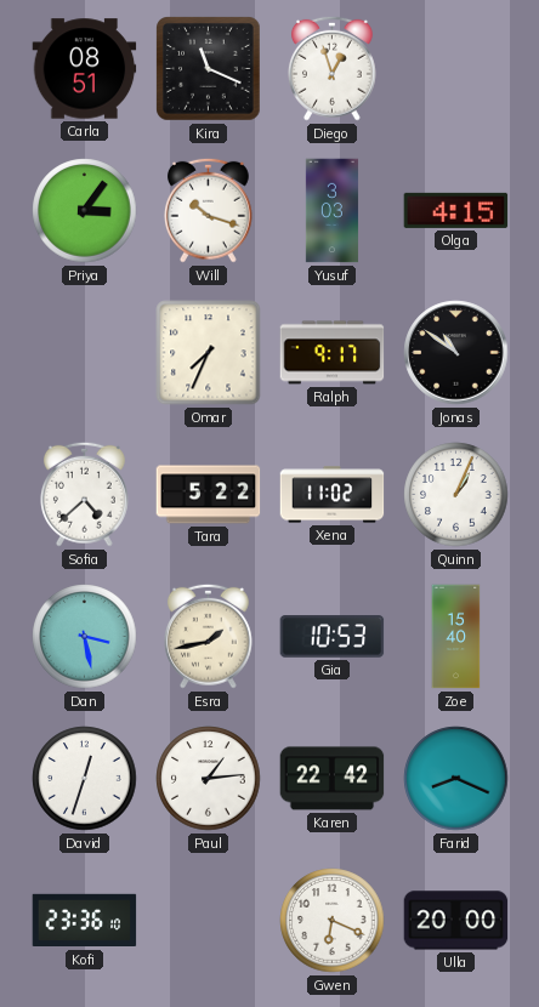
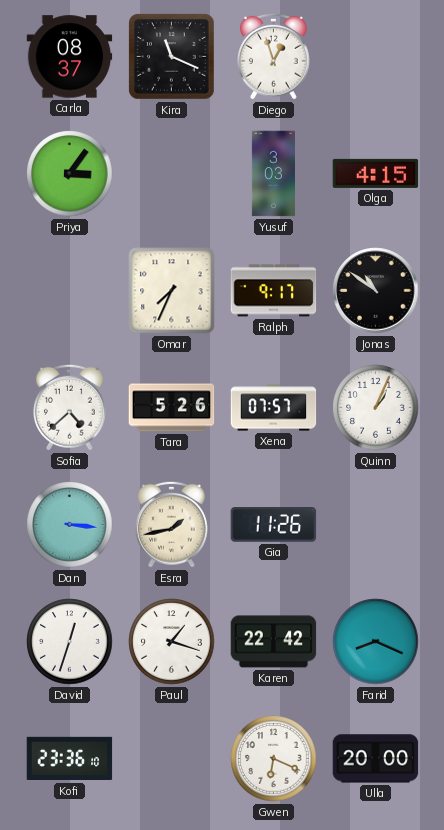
Carla: 08:51 -> 08:37
Will: 10:18 -> none
Tara: 5:22 -> 5:26
Xena: 11:02 -> 07:57
Dan: 3:28 -> 3:16
Gia: 10:53 -> 11:26
Zoe: 15:40 -> none
Paul: 1:14 -> 1:18
